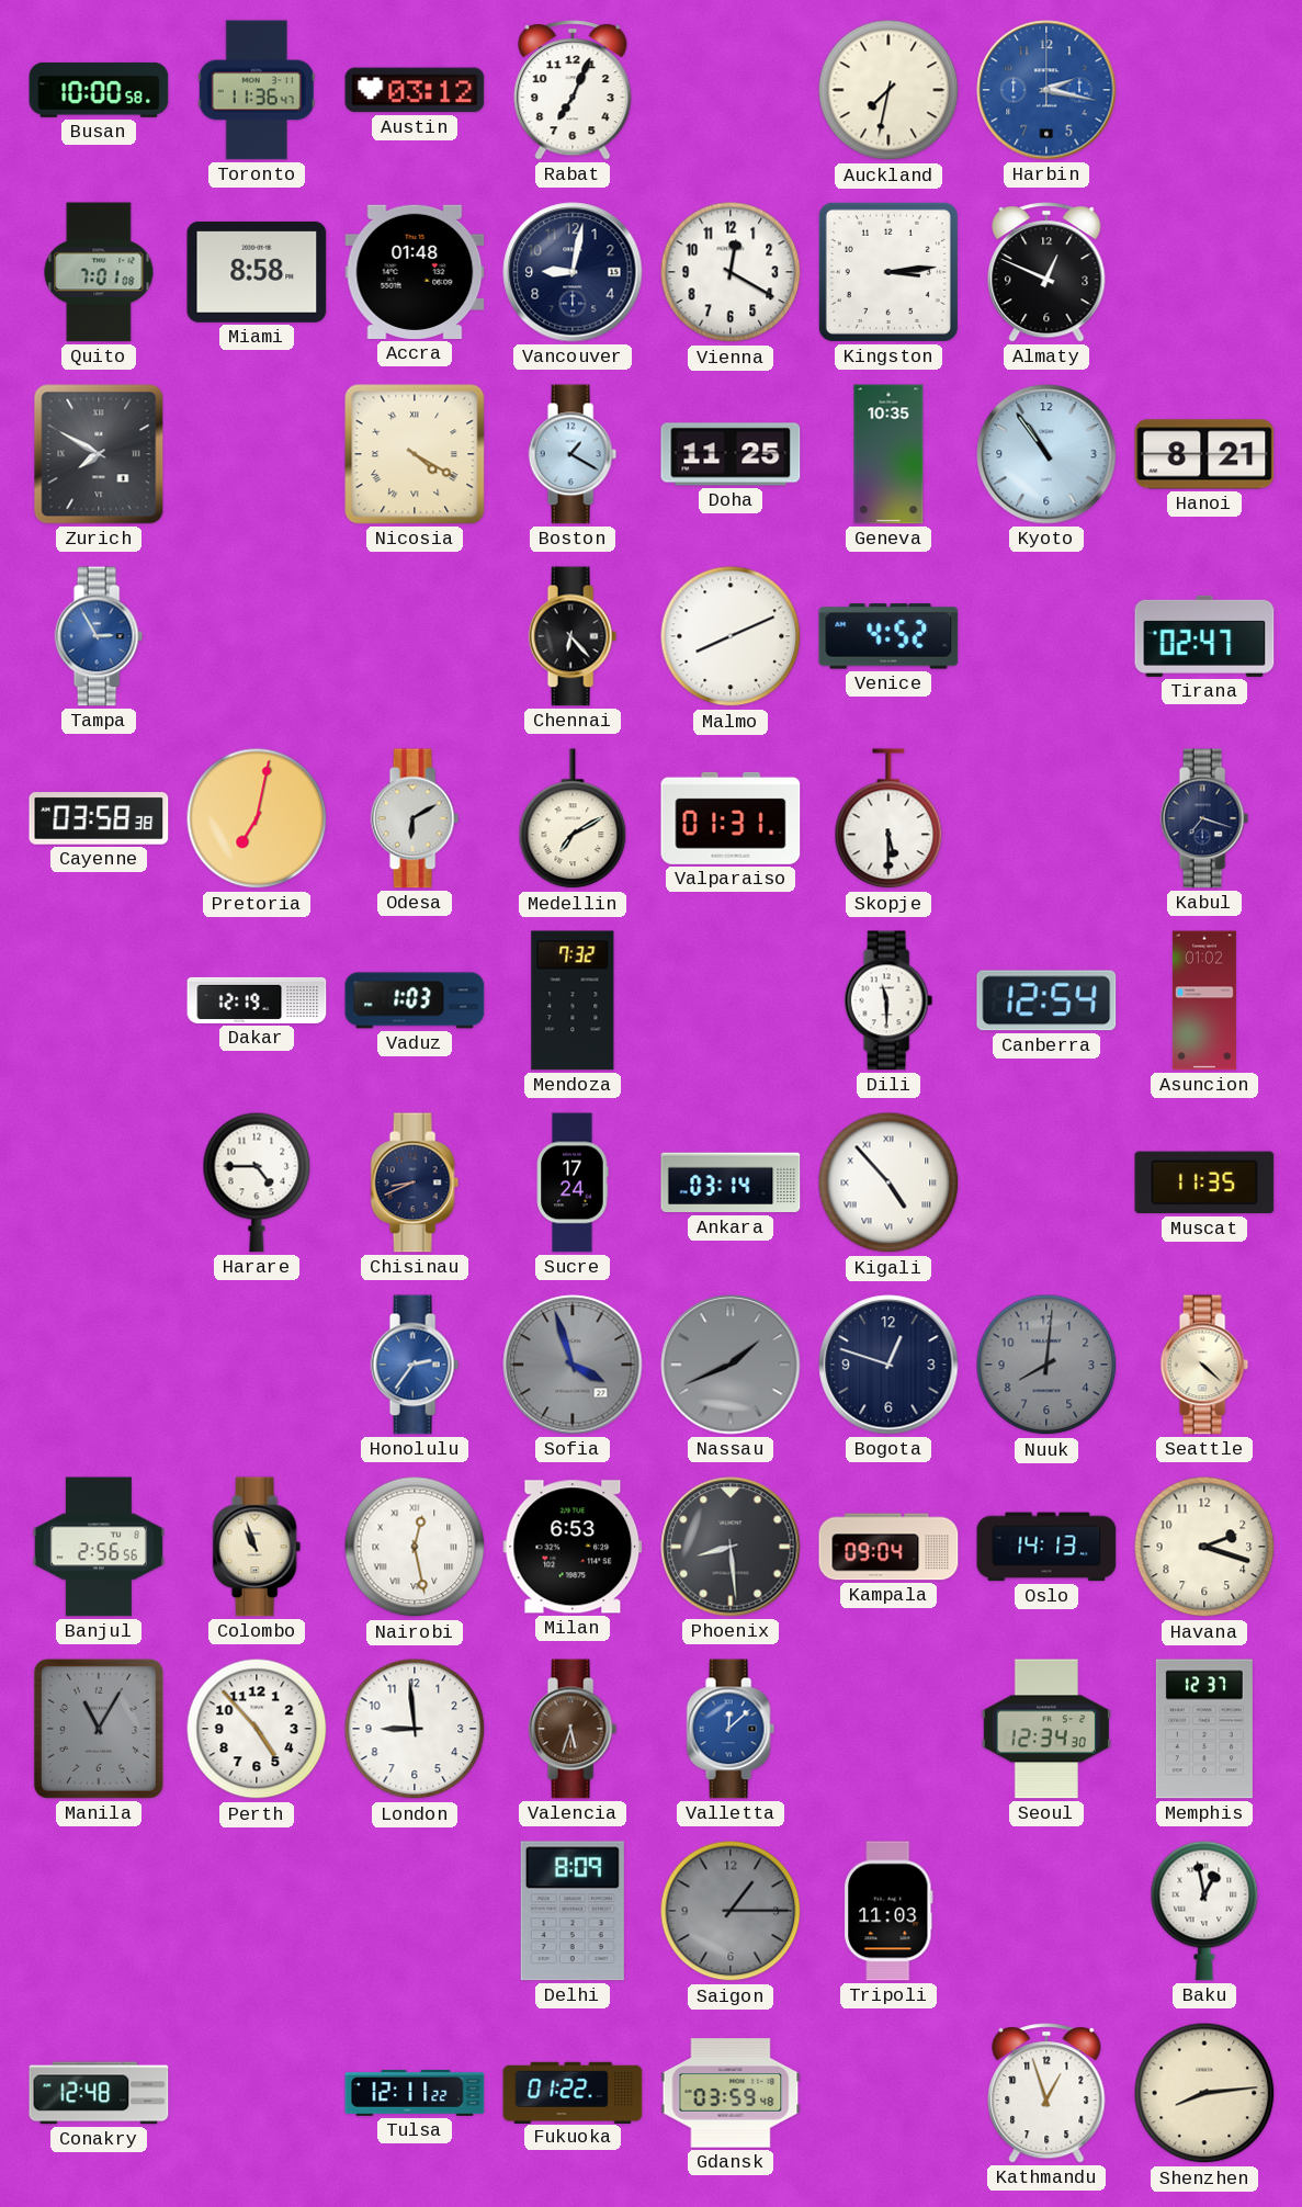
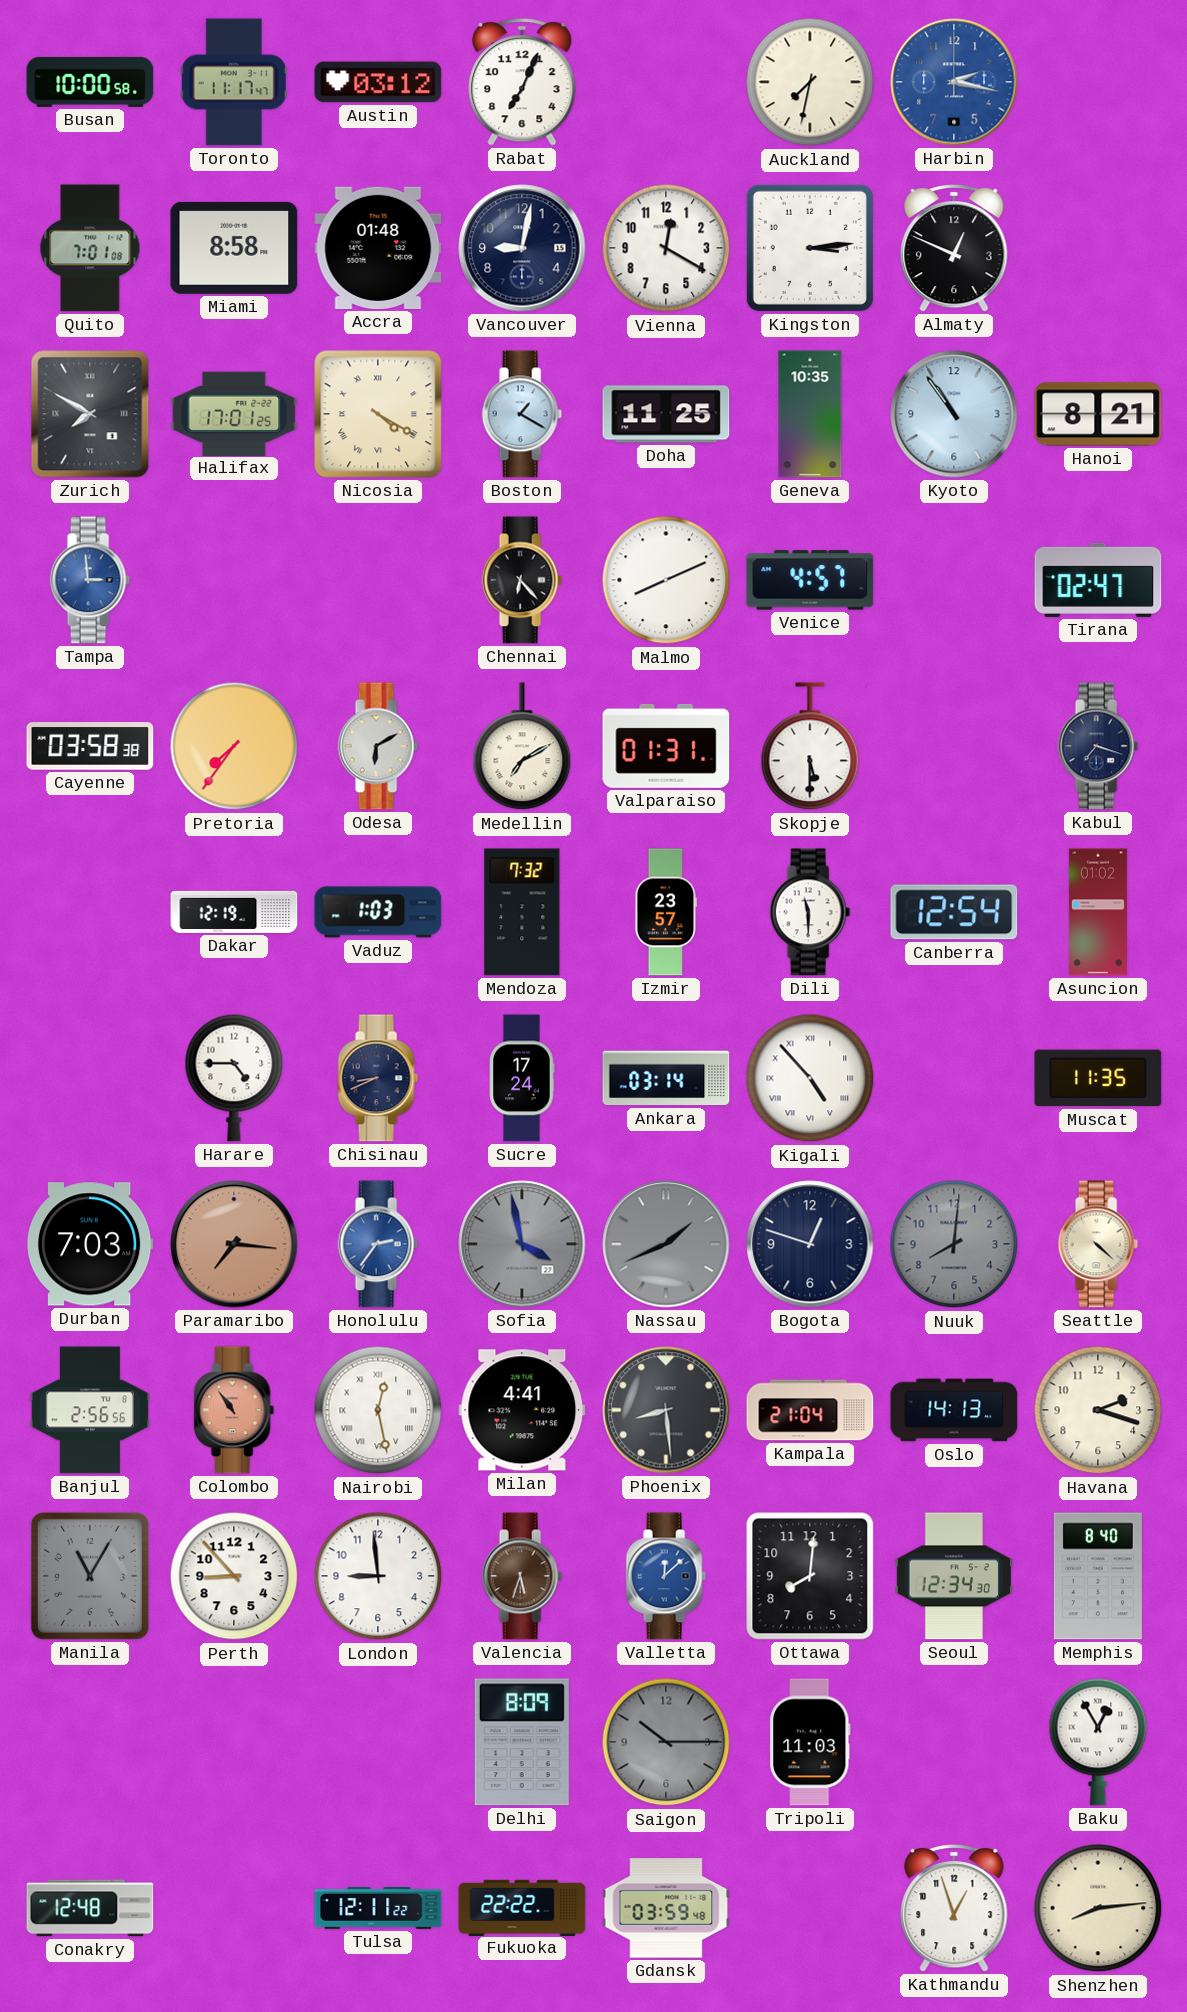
Toronto: 11:36 -> 11:17
Halifax: none -> 17:01
Tampa: 2:55 -> 2:59
Venice: 4:52 -> 4:57
Pretoria: 7:02 -> 7:36
Izmir: none -> 23:57
Durban: none -> 7:03
Paramaribo: none -> 7:16
Sofia: 3:57 -> 3:58
Colombo: 10:57 -> 10:54
Colombo dial: cream -> salmon
Milan: 6:53 -> 4:41
Kampala: 09:04 -> 21:04
Perth: 4:53 -> 8:53
Ottawa: none -> 8:01
Memphis: 12:37 -> 8:40
Saigon: 1:15 -> 10:15
Baku: 12:58 -> 12:55
Fukuoka: 01:22 -> 22:22
